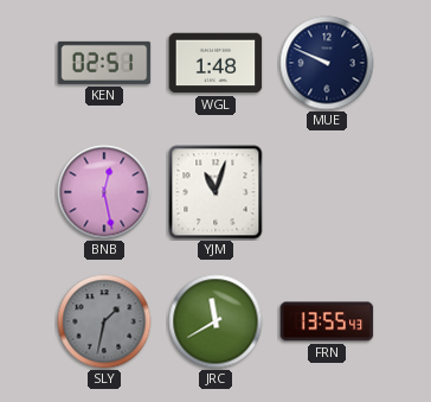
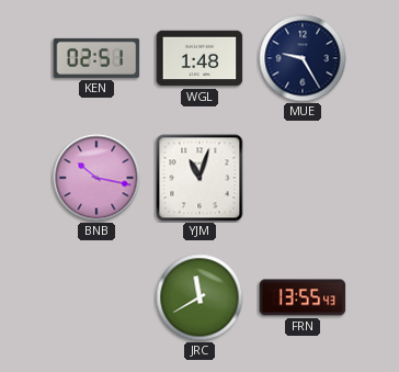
MUE: 9:49 -> 9:25
BNB: 12:28 -> 10:17
SLY: 1:32 -> none
